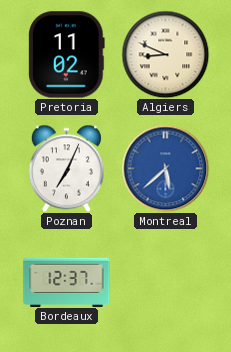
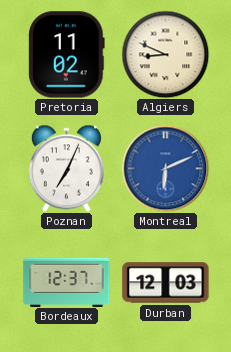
Montreal: 5:38 -> 6:11
Durban: none -> 12:03
